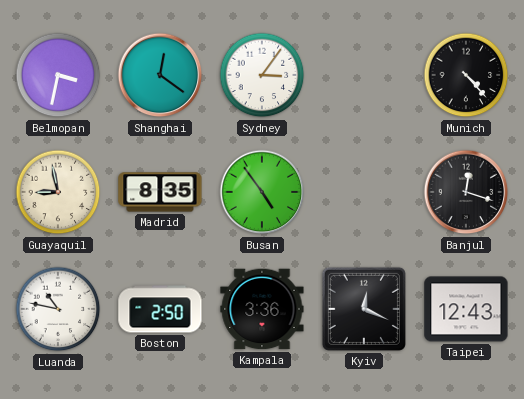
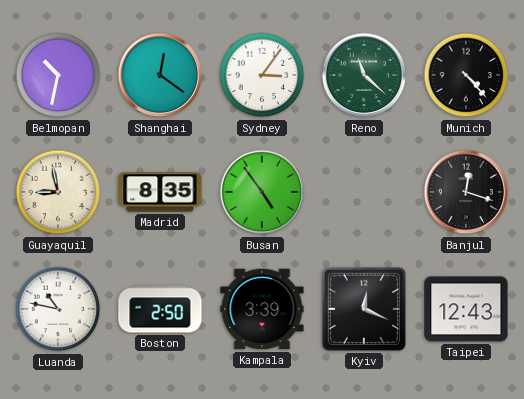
Belmopan: 3:32 -> 10:32
Reno: none -> 11:22
Kampala: 3:36 -> 3:39
